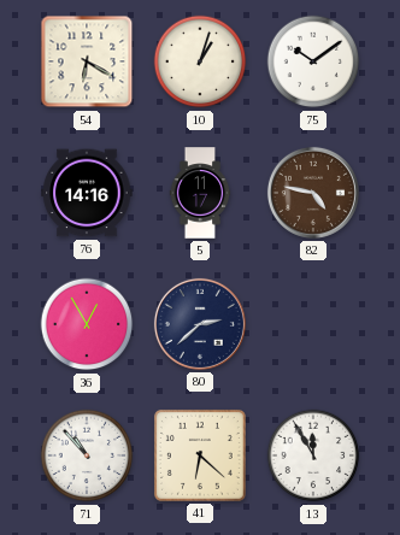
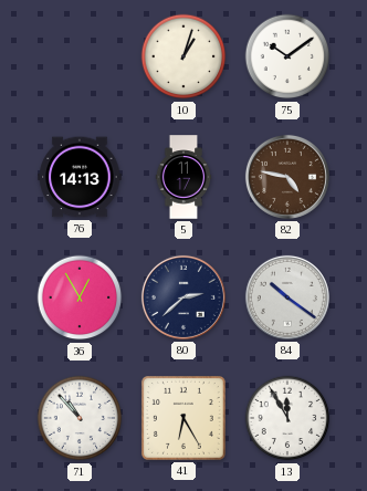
54: 6:20 -> none
76: 14:16 -> 14:13
84: none -> 10:21
41: 6:22 -> 6:25
